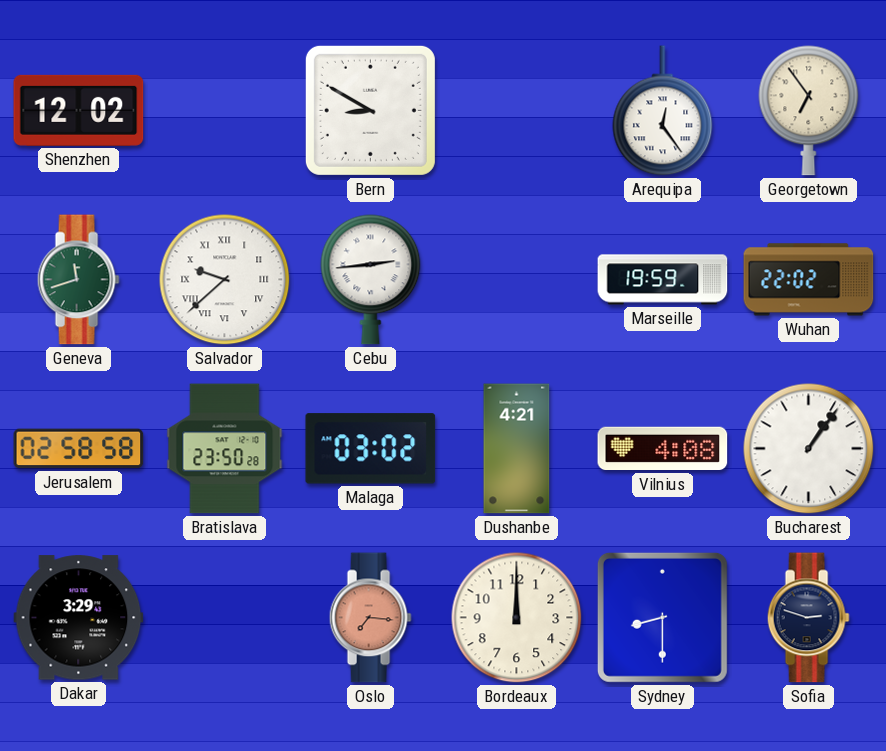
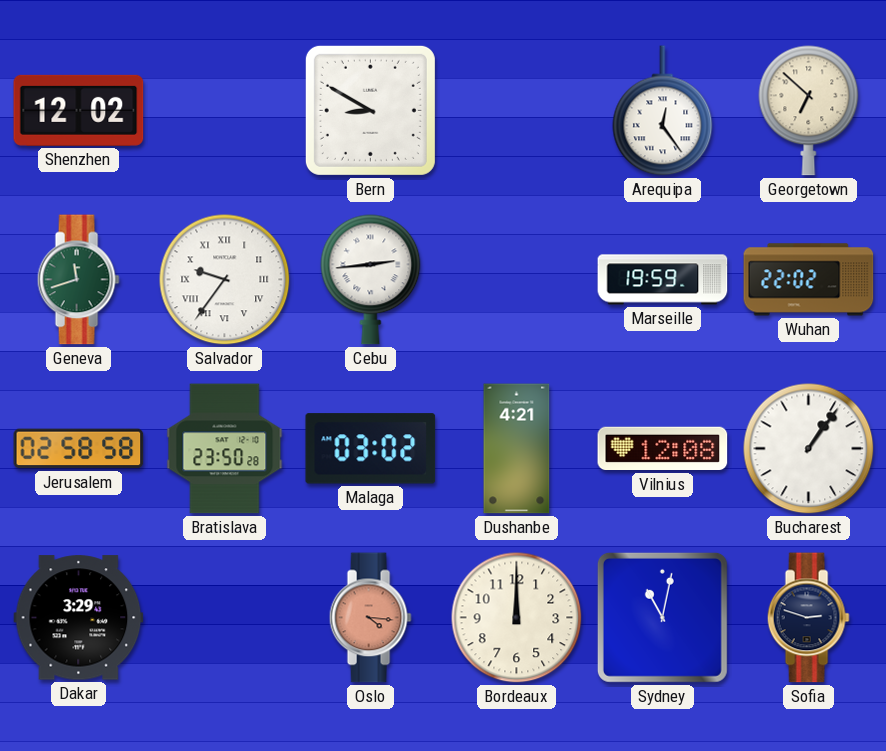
Georgetown: 6:54 -> 6:52
Salvador: 9:38 -> 9:36
Vilnius: 4:08 -> 12:08
Oslo: 7:16 -> 4:16
Sydney: 8:30 -> 11:02
